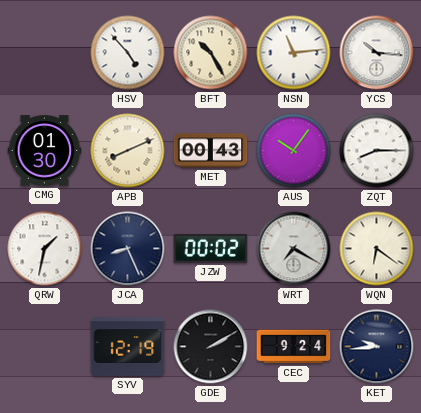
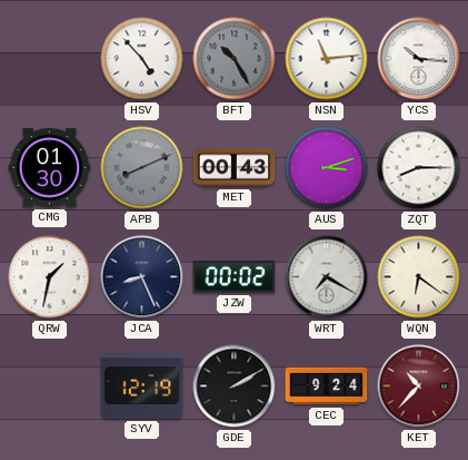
BFT dial: cream -> grey
APB dial: cream -> grey
AUS: 10:06 -> 3:12
KET: 9:44 -> 10:37
KET dial: navy -> burgundy
